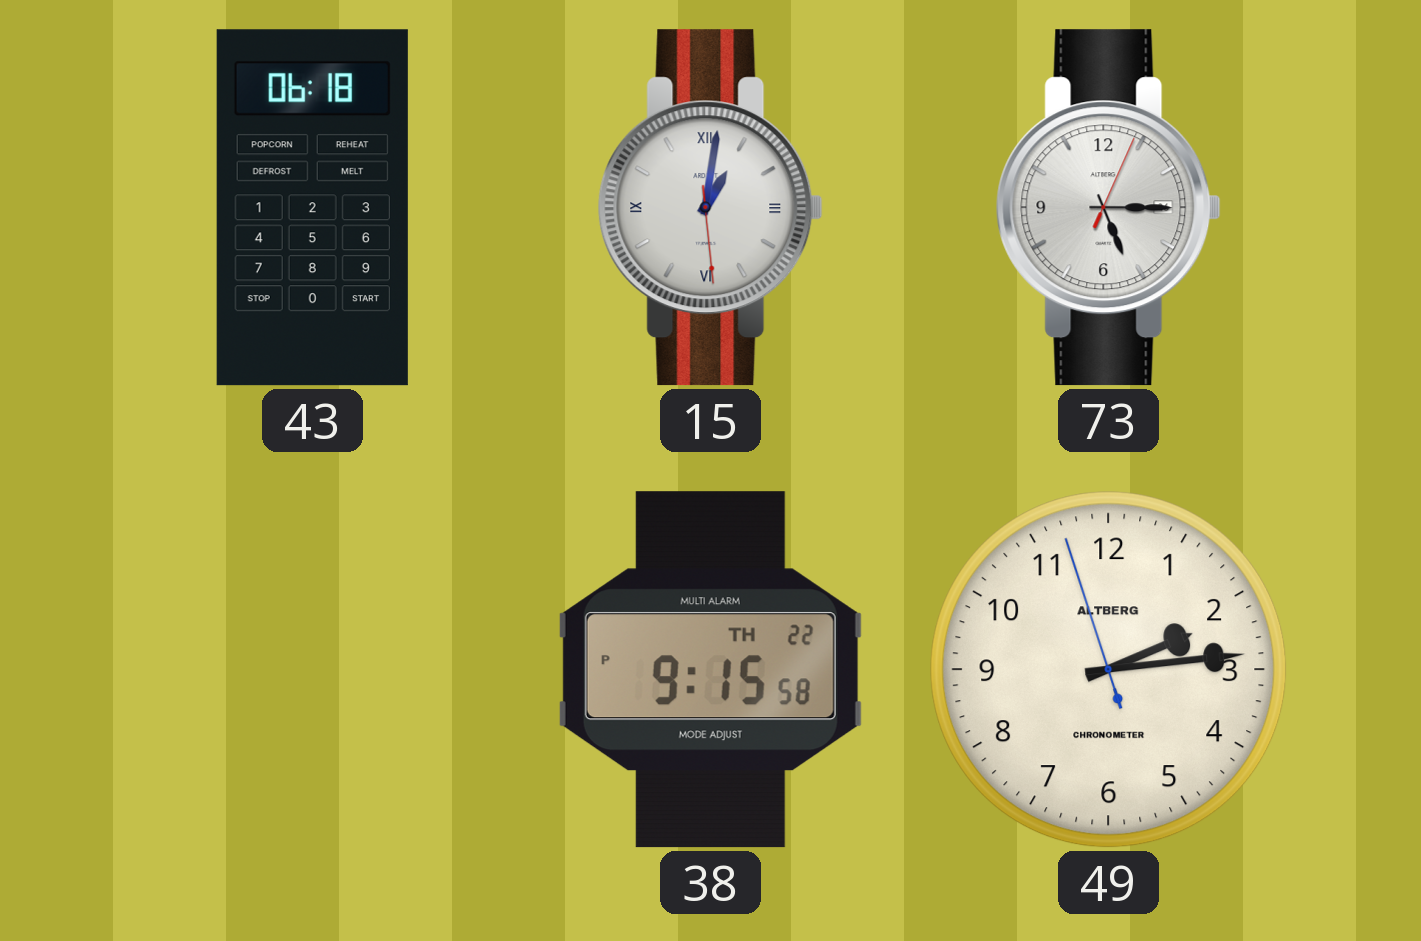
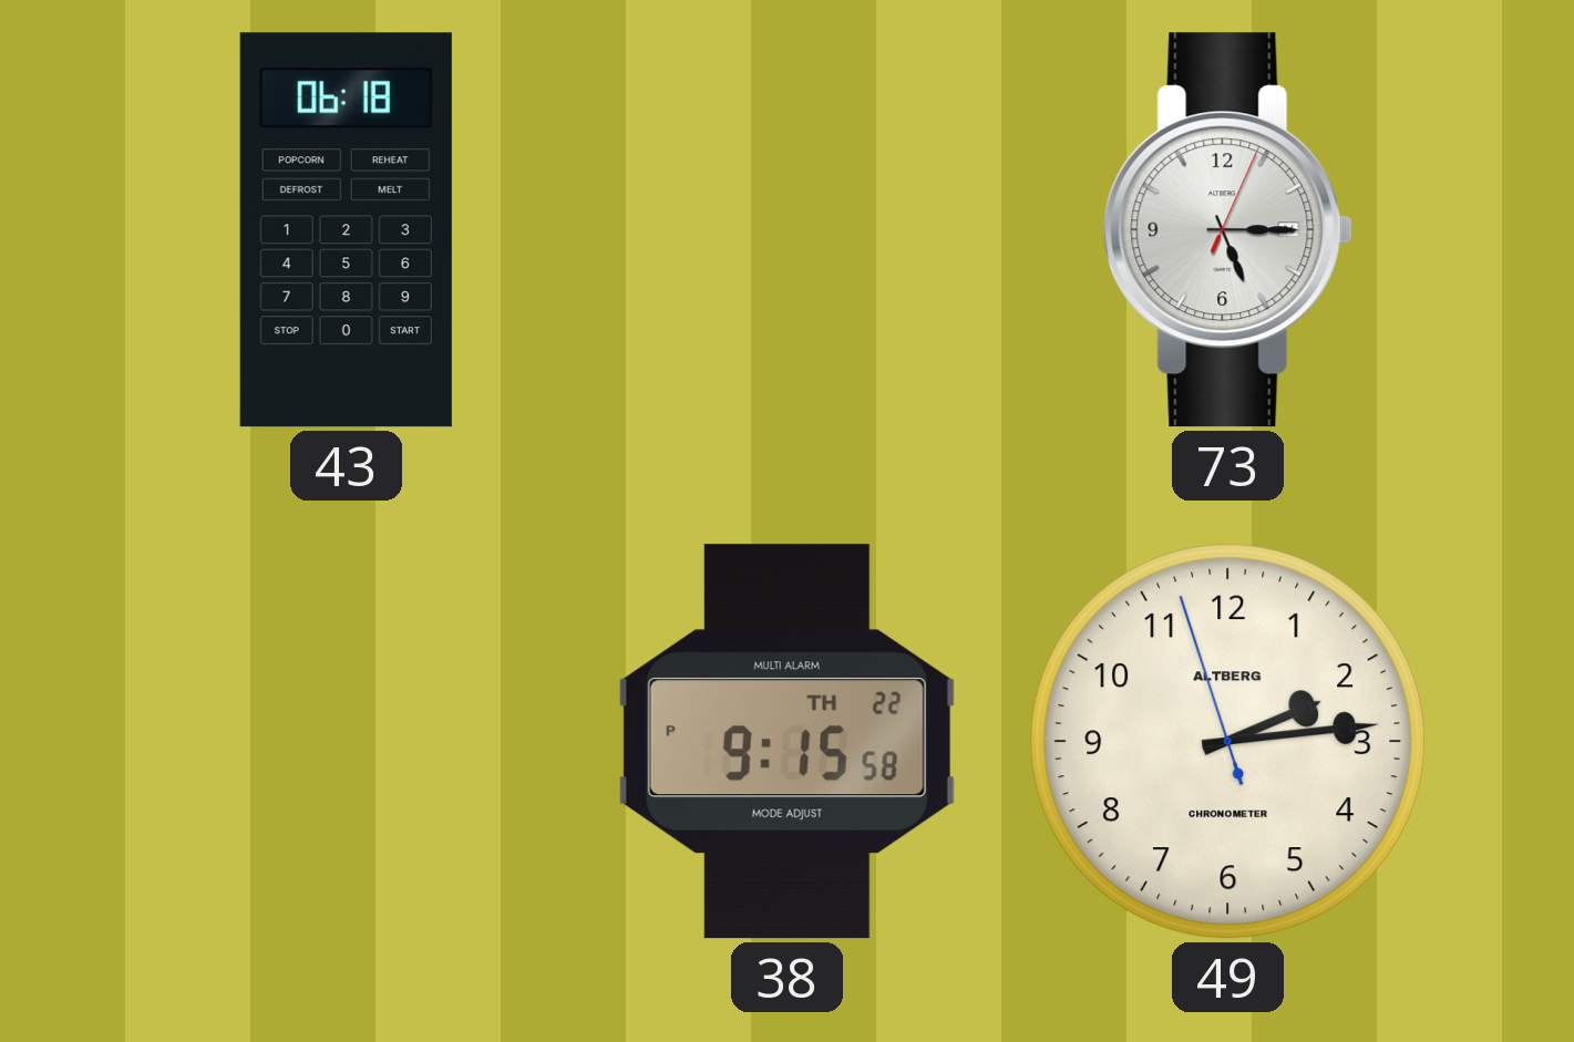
15: 1:01 -> none
